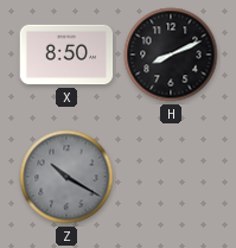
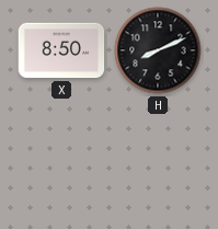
Z: 10:20 -> none
